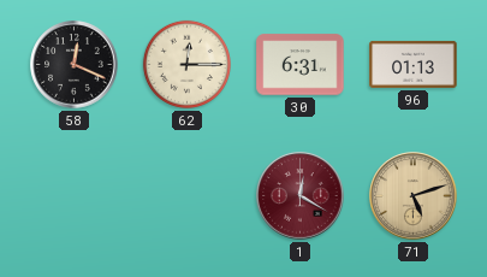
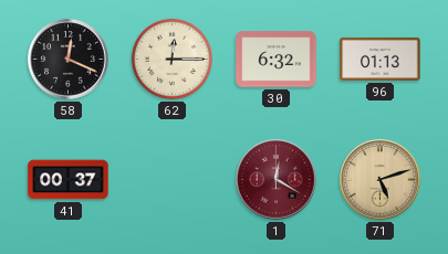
30: 6:31 -> 6:32
41: none -> 00:37
